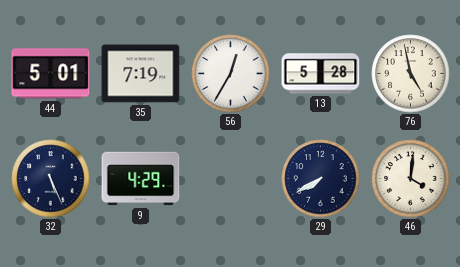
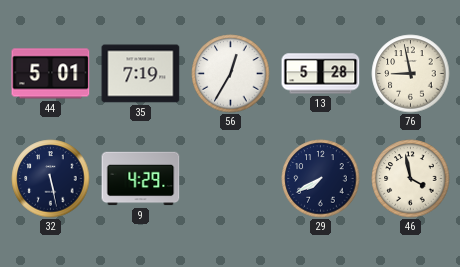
76: 4:58 -> 8:58
32: 5:26 -> 5:28
46: 4:01 -> 3:58
